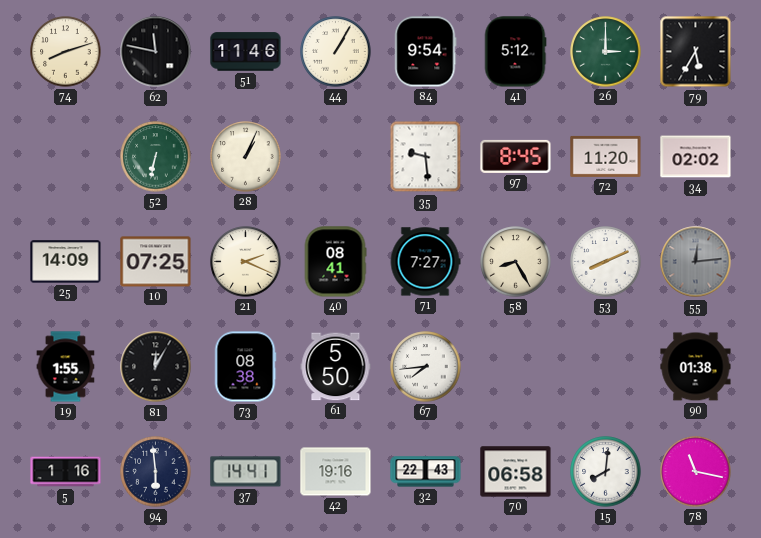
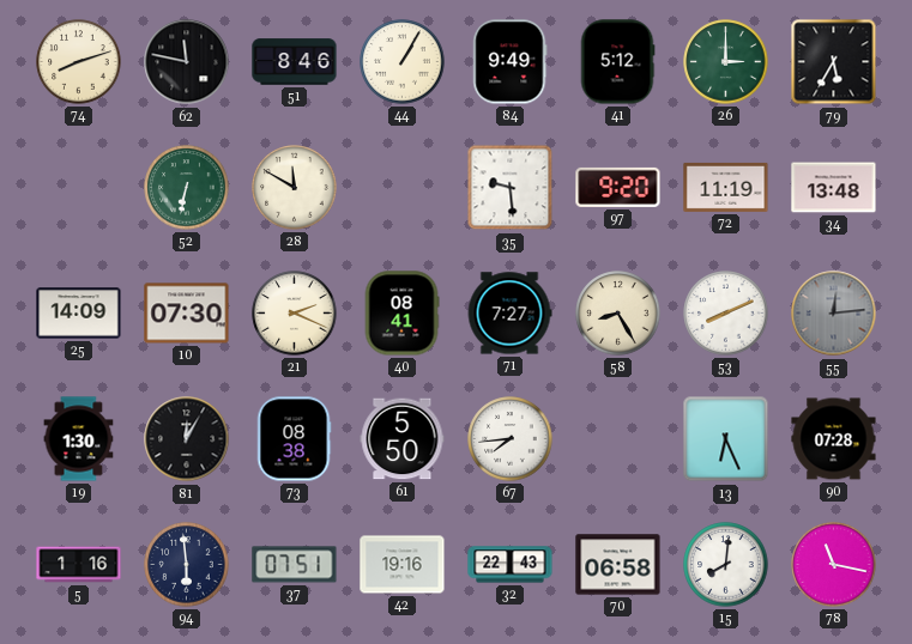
51: 11:46 -> 8:46
84: 9:54 -> 9:49
28: 1:04 -> 11:50
97: 8:45 -> 9:20
72: 11:20 -> 11:19
34: 02:02 -> 13:48
10: 07:25 -> 07:30
19: 1:55 -> 1:30
13: none -> 6:26
90: 01:38 -> 07:28
37: 14:41 -> 07:51
